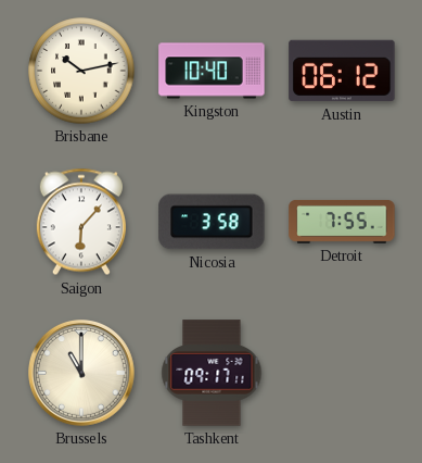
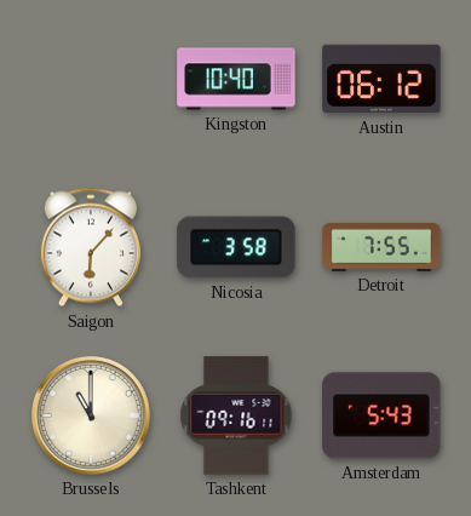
Brisbane: 10:13 -> none
Tashkent: 09:17 -> 09:16
Amsterdam: none -> 5:43
